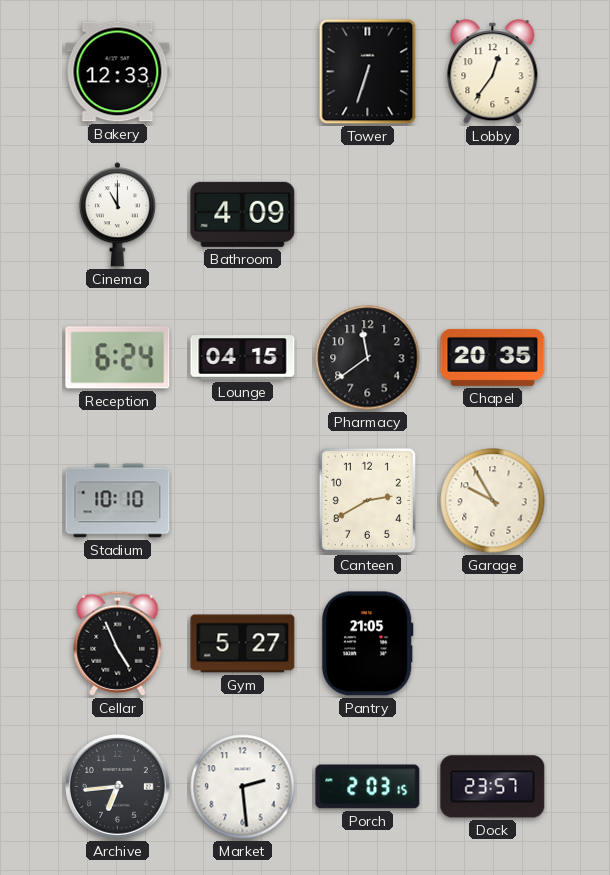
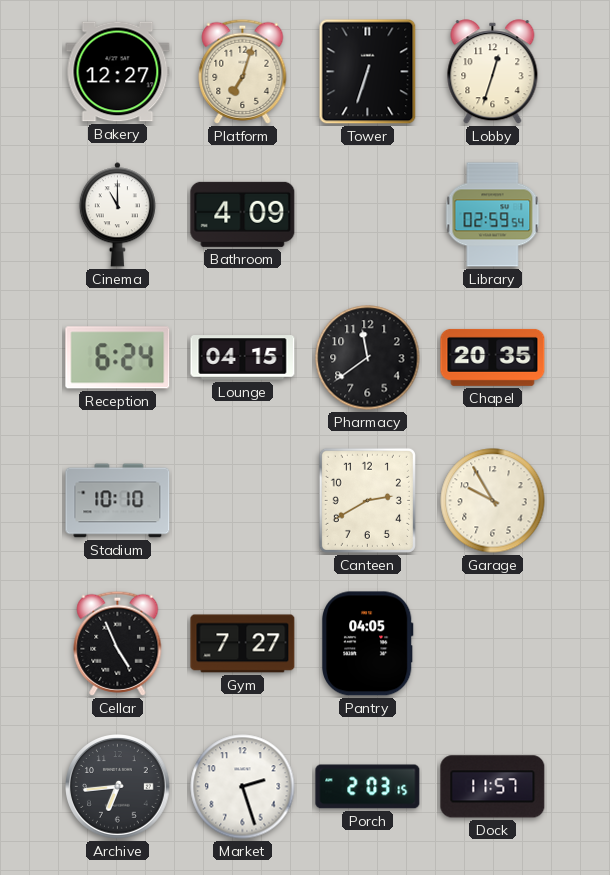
Bakery: 12:33 -> 12:27
Platform: none -> 7:03
Lobby: 12:36 -> 12:33
Library: none -> 02:59
Gym: 5:27 -> 7:27
Pantry: 21:05 -> 04:05
Market: 2:29 -> 2:27
Dock: 23:57 -> 11:57
